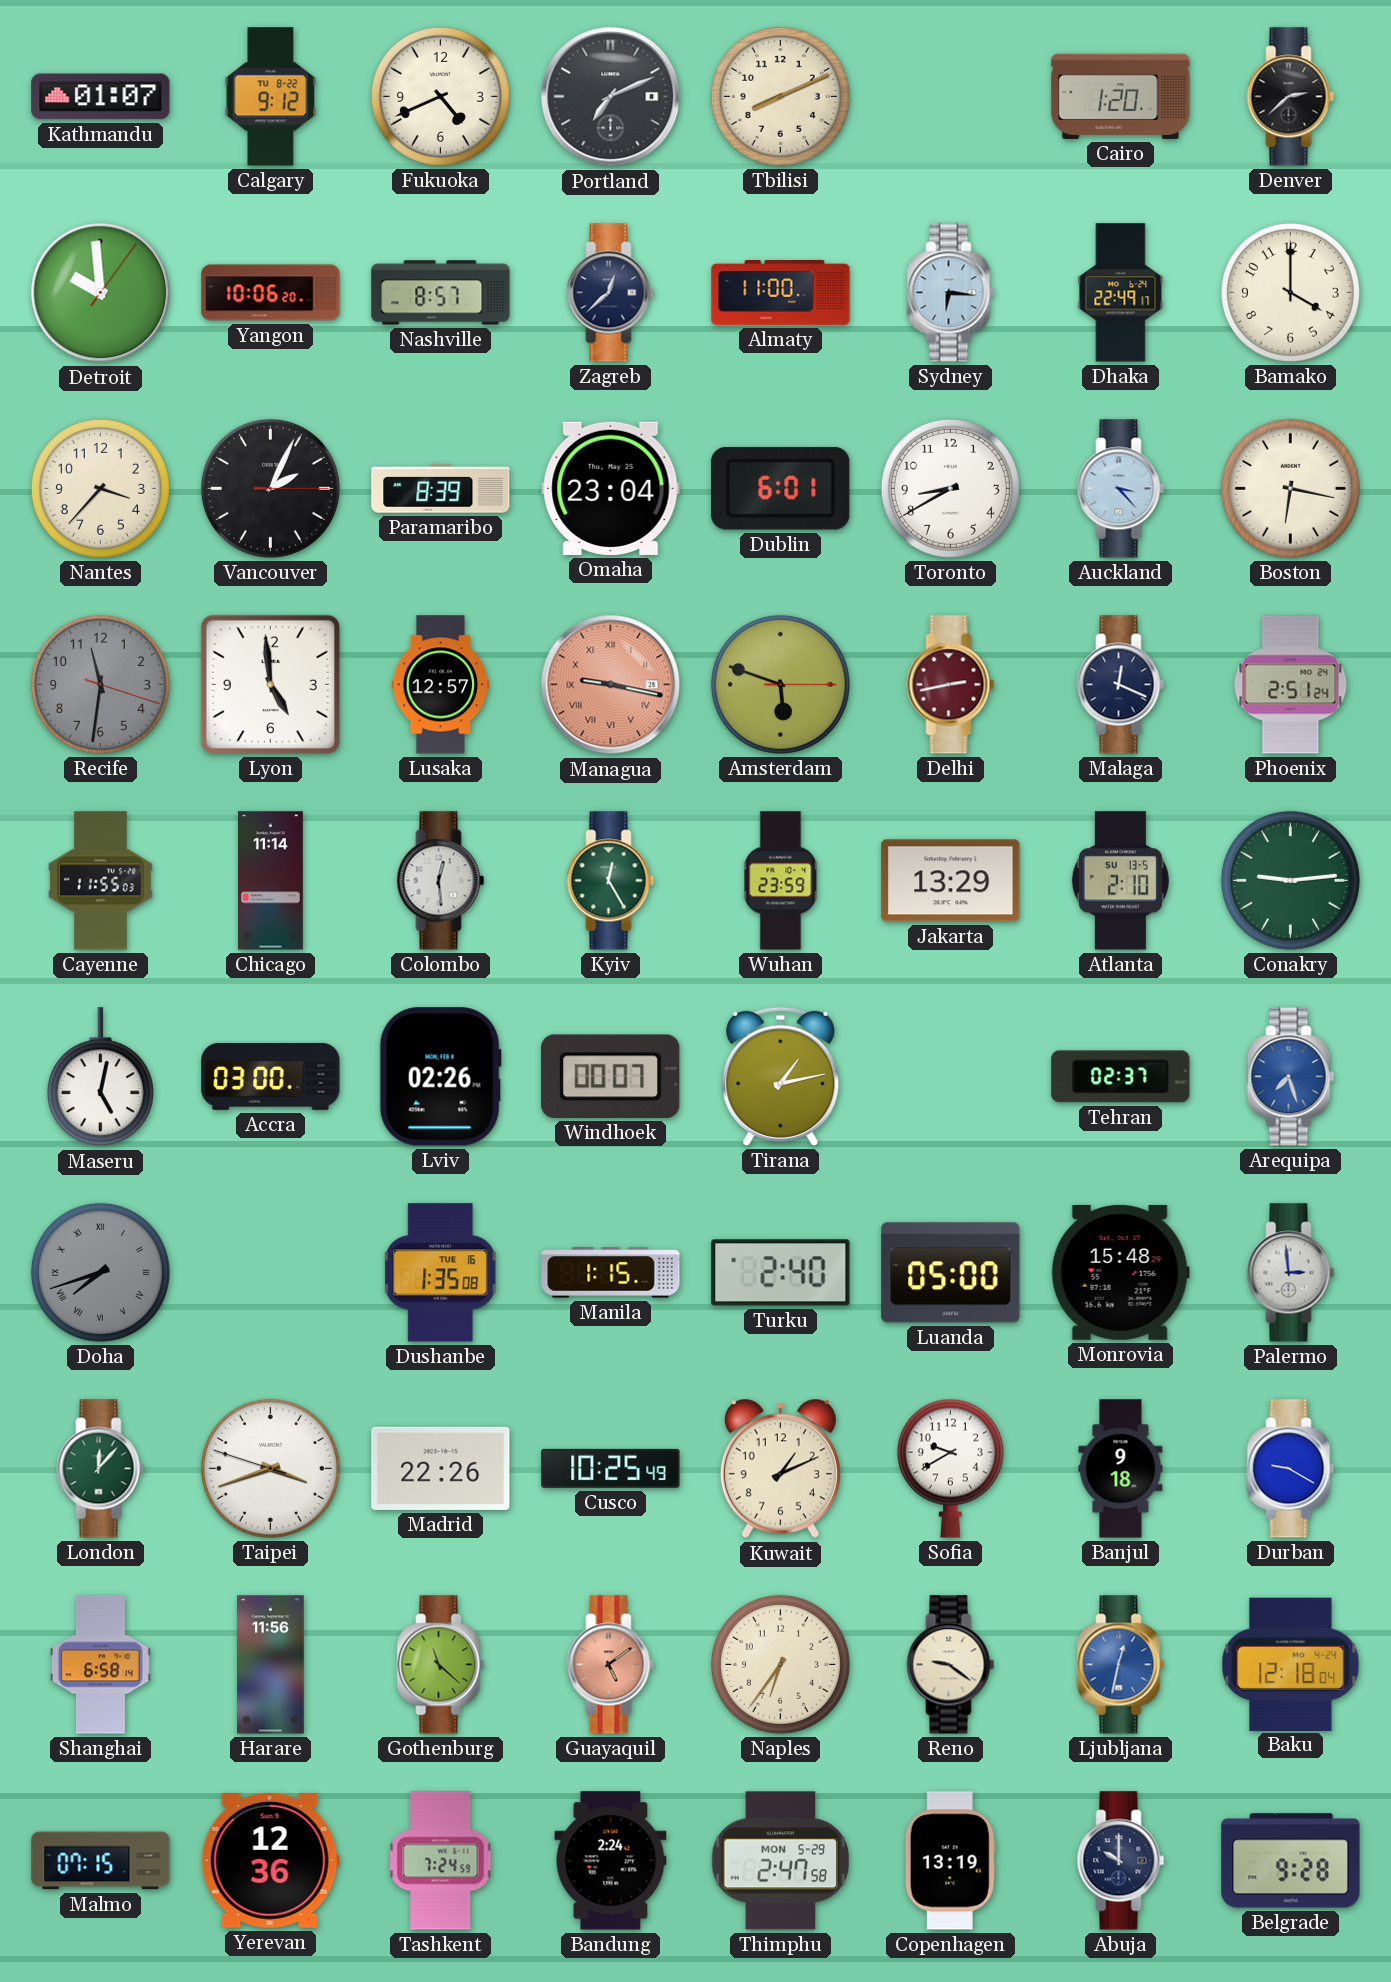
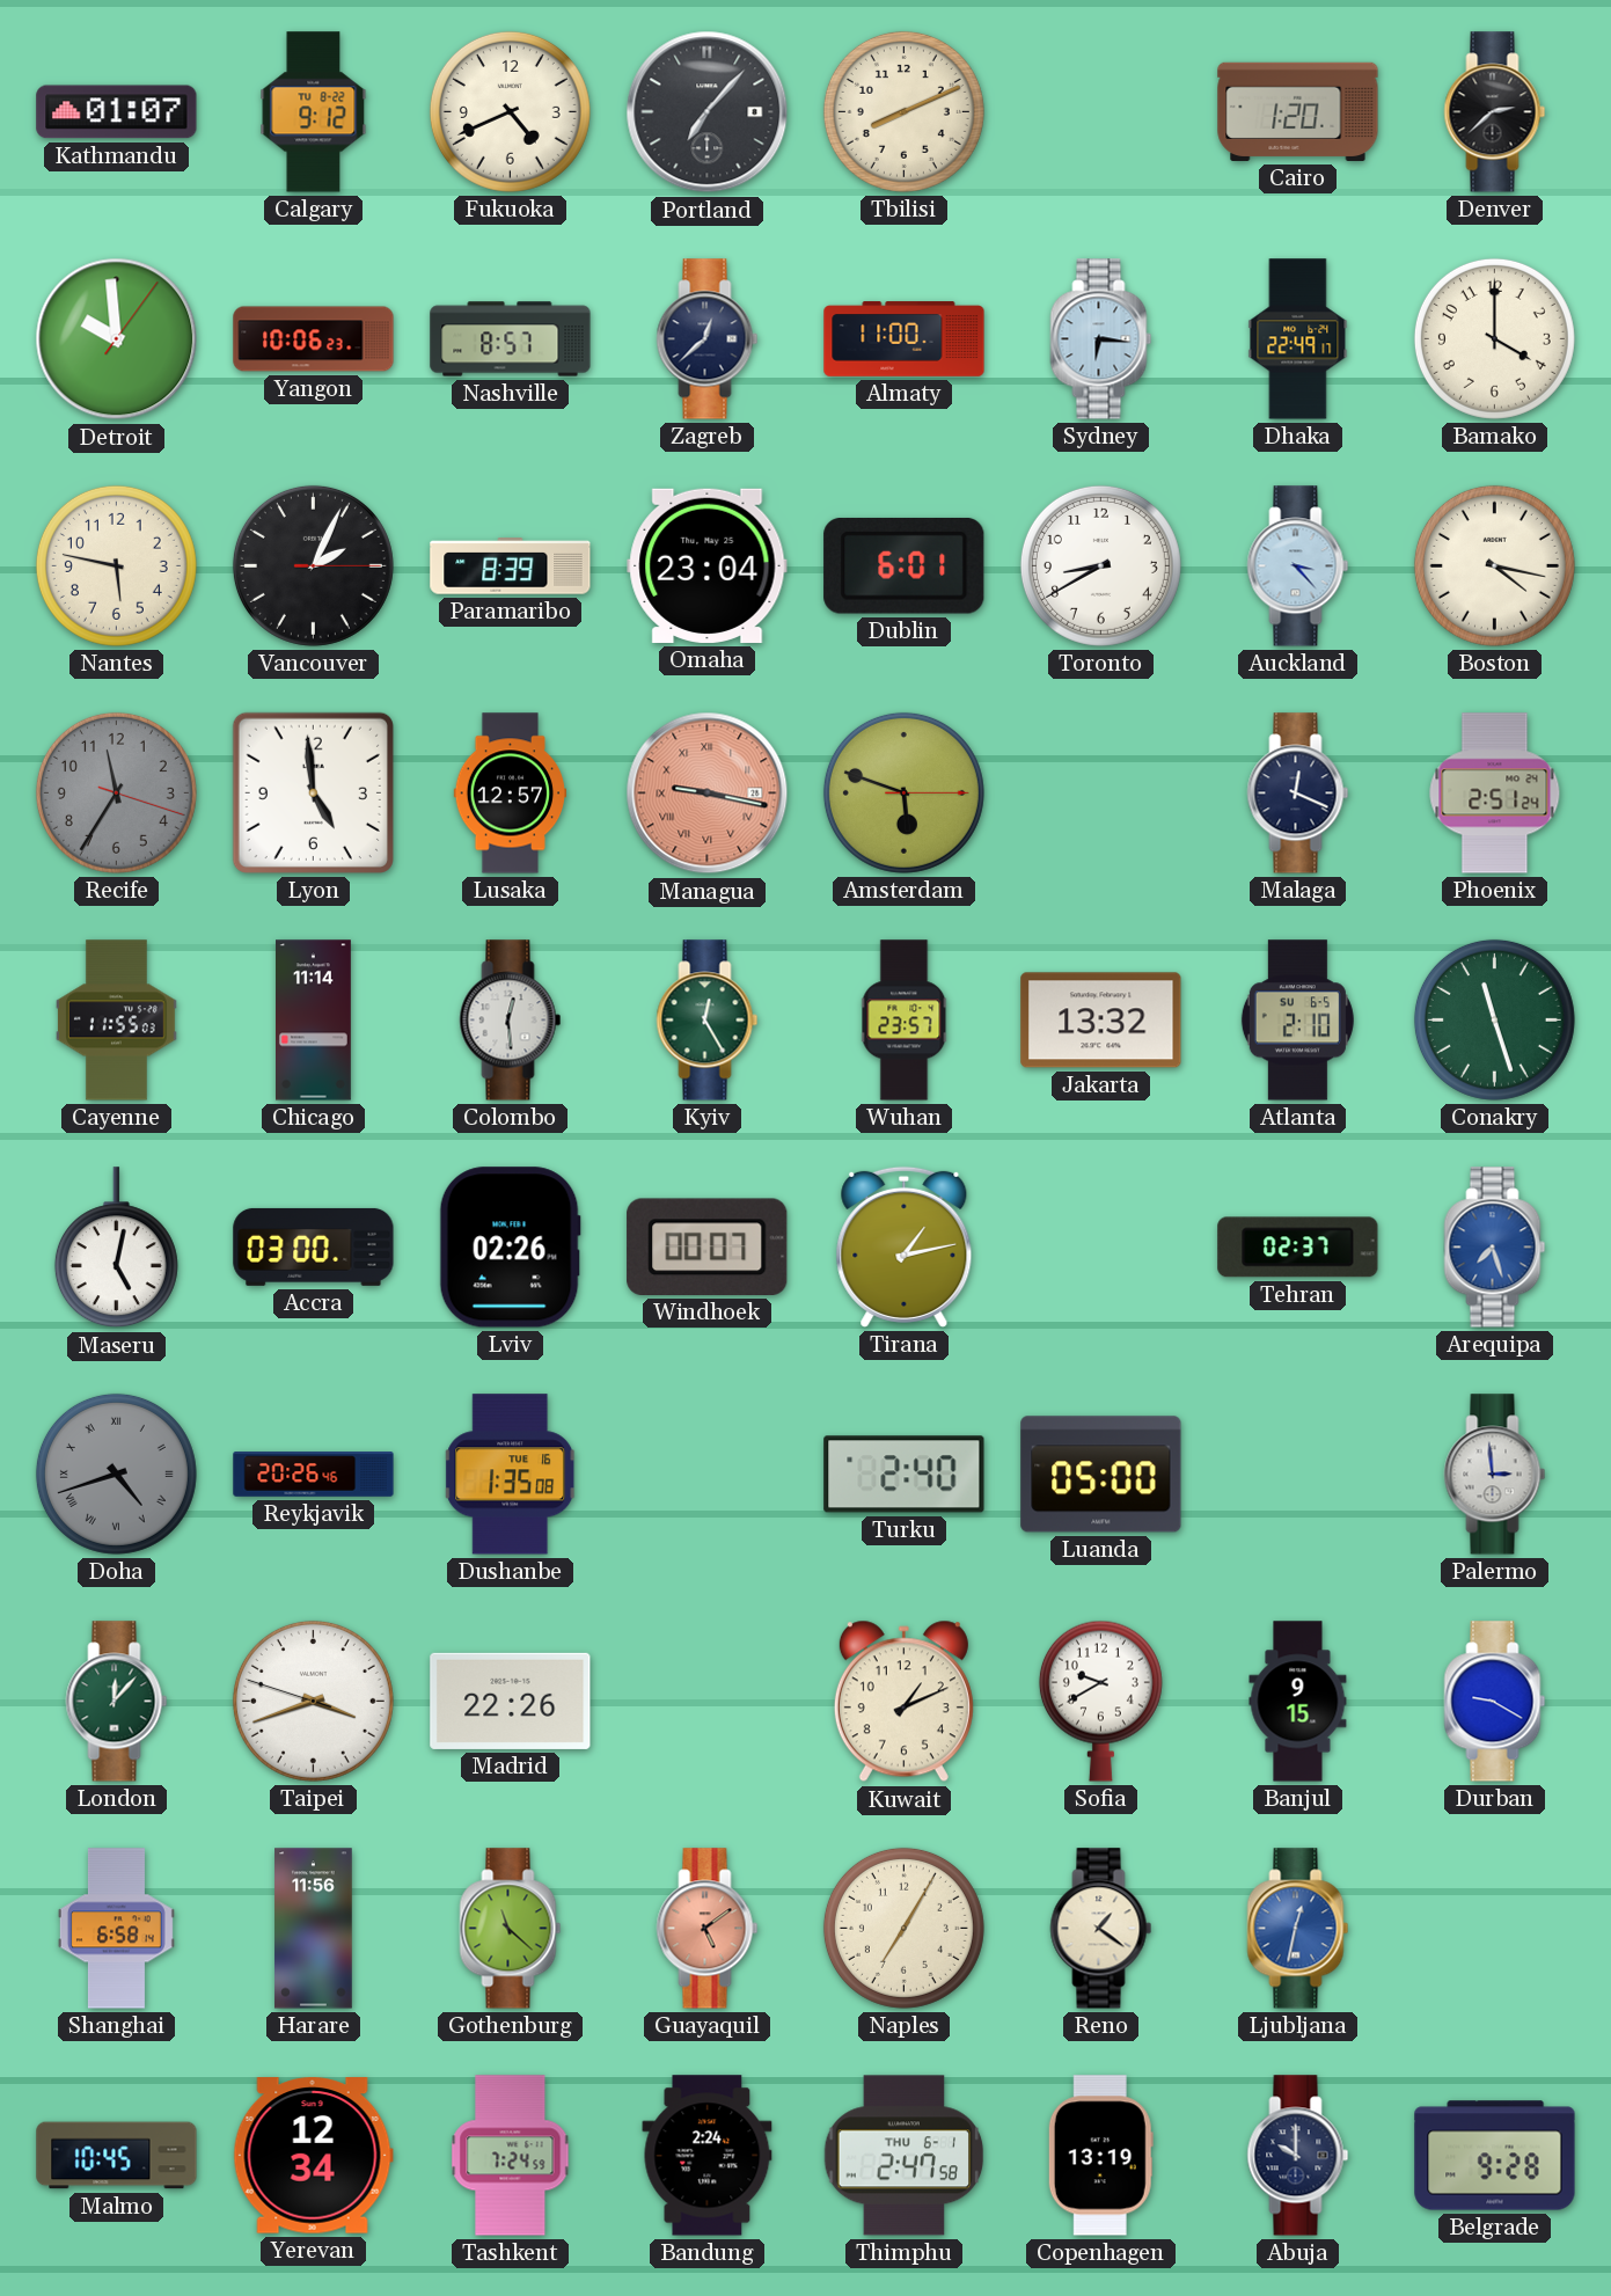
Portland: 7:11 -> 7:07
Yangon: 10:06:20 -> 10:06:23
Nantes: 3:37 -> 5:47
Boston: 6:17 -> 4:17
Recife: 11:31 -> 11:35
Delhi: 2:43 -> none
Wuhan: 23:59 -> 23:57
Jakarta: 13:29 -> 13:32
Atlanta date: SU 13-5 -> SU 6-5
Conakry: 9:14 -> 11:27
Doha: 7:42 -> 4:42
Reykjavik: none -> 20:26
Manila: 1:15 -> none
Monrovia: 15:48 -> none
Cusco: 10:25 -> none
Banjul: 9:18 -> 9:15
Naples: 6:36 -> 7:05
Reno: 9:21 -> 1:21
Baku: 12:18 -> none
Malmo: 07:15 -> 10:45
Yerevan: 12:36 -> 12:34
Thimphu date: MON 5-29 -> THU 6-1
